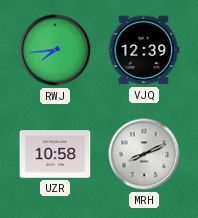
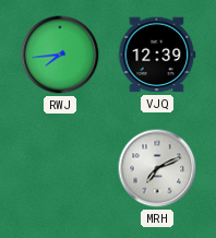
UZR: 10:58 -> none
MRH: 8:11 -> 7:11
